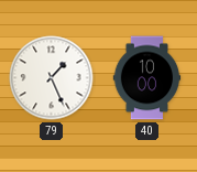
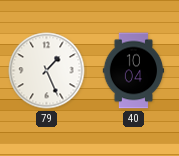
40: 10:00 -> 10:04
